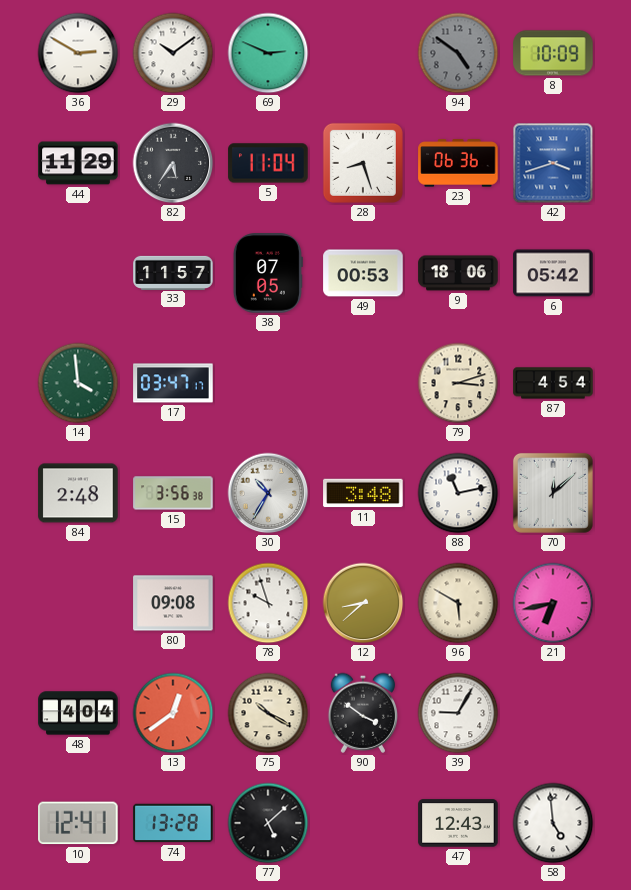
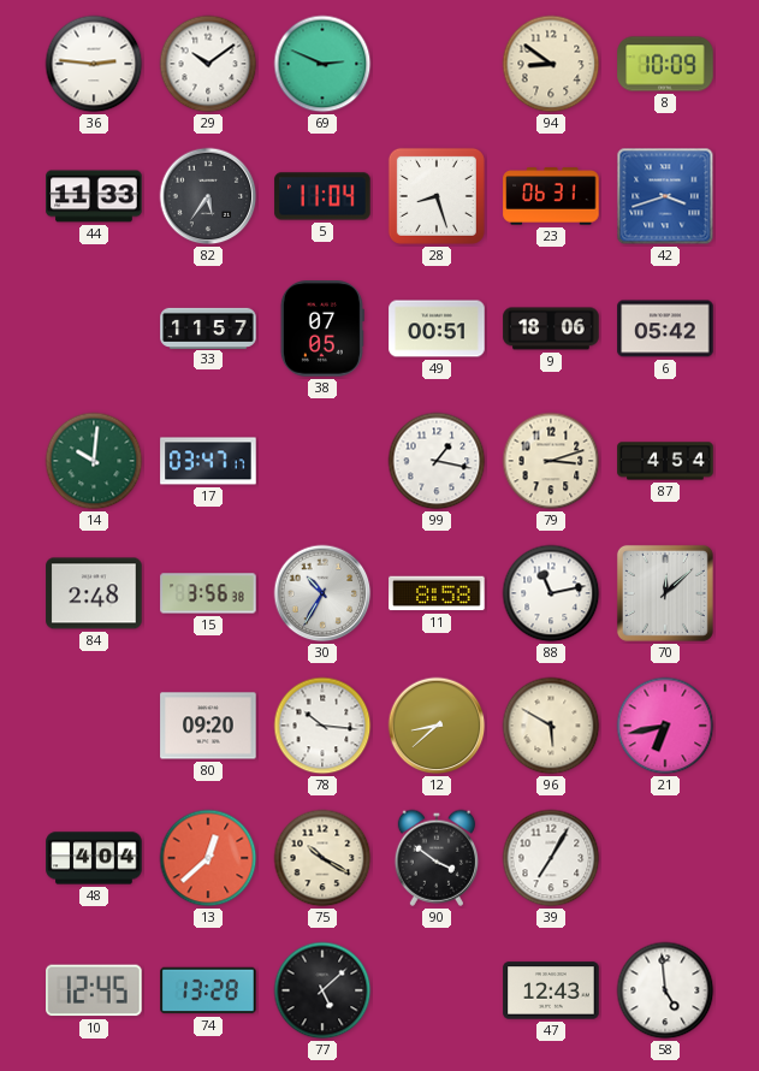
36: 2:50 -> 2:46
94: 4:51 -> 8:51
94 dial: grey -> cream
44: 11:29 -> 11:33
23: 06:36 -> 06:31
49: 00:53 -> 00:51
14: 3:59 -> 10:01
99: none -> 1:17
11: 3:48 -> 8:58
80: 09:08 -> 09:20
78: 9:57 -> 10:16
13: 12:39 -> 12:38
39: 9:05 -> 7:05
10: 12:41 -> 12:45
